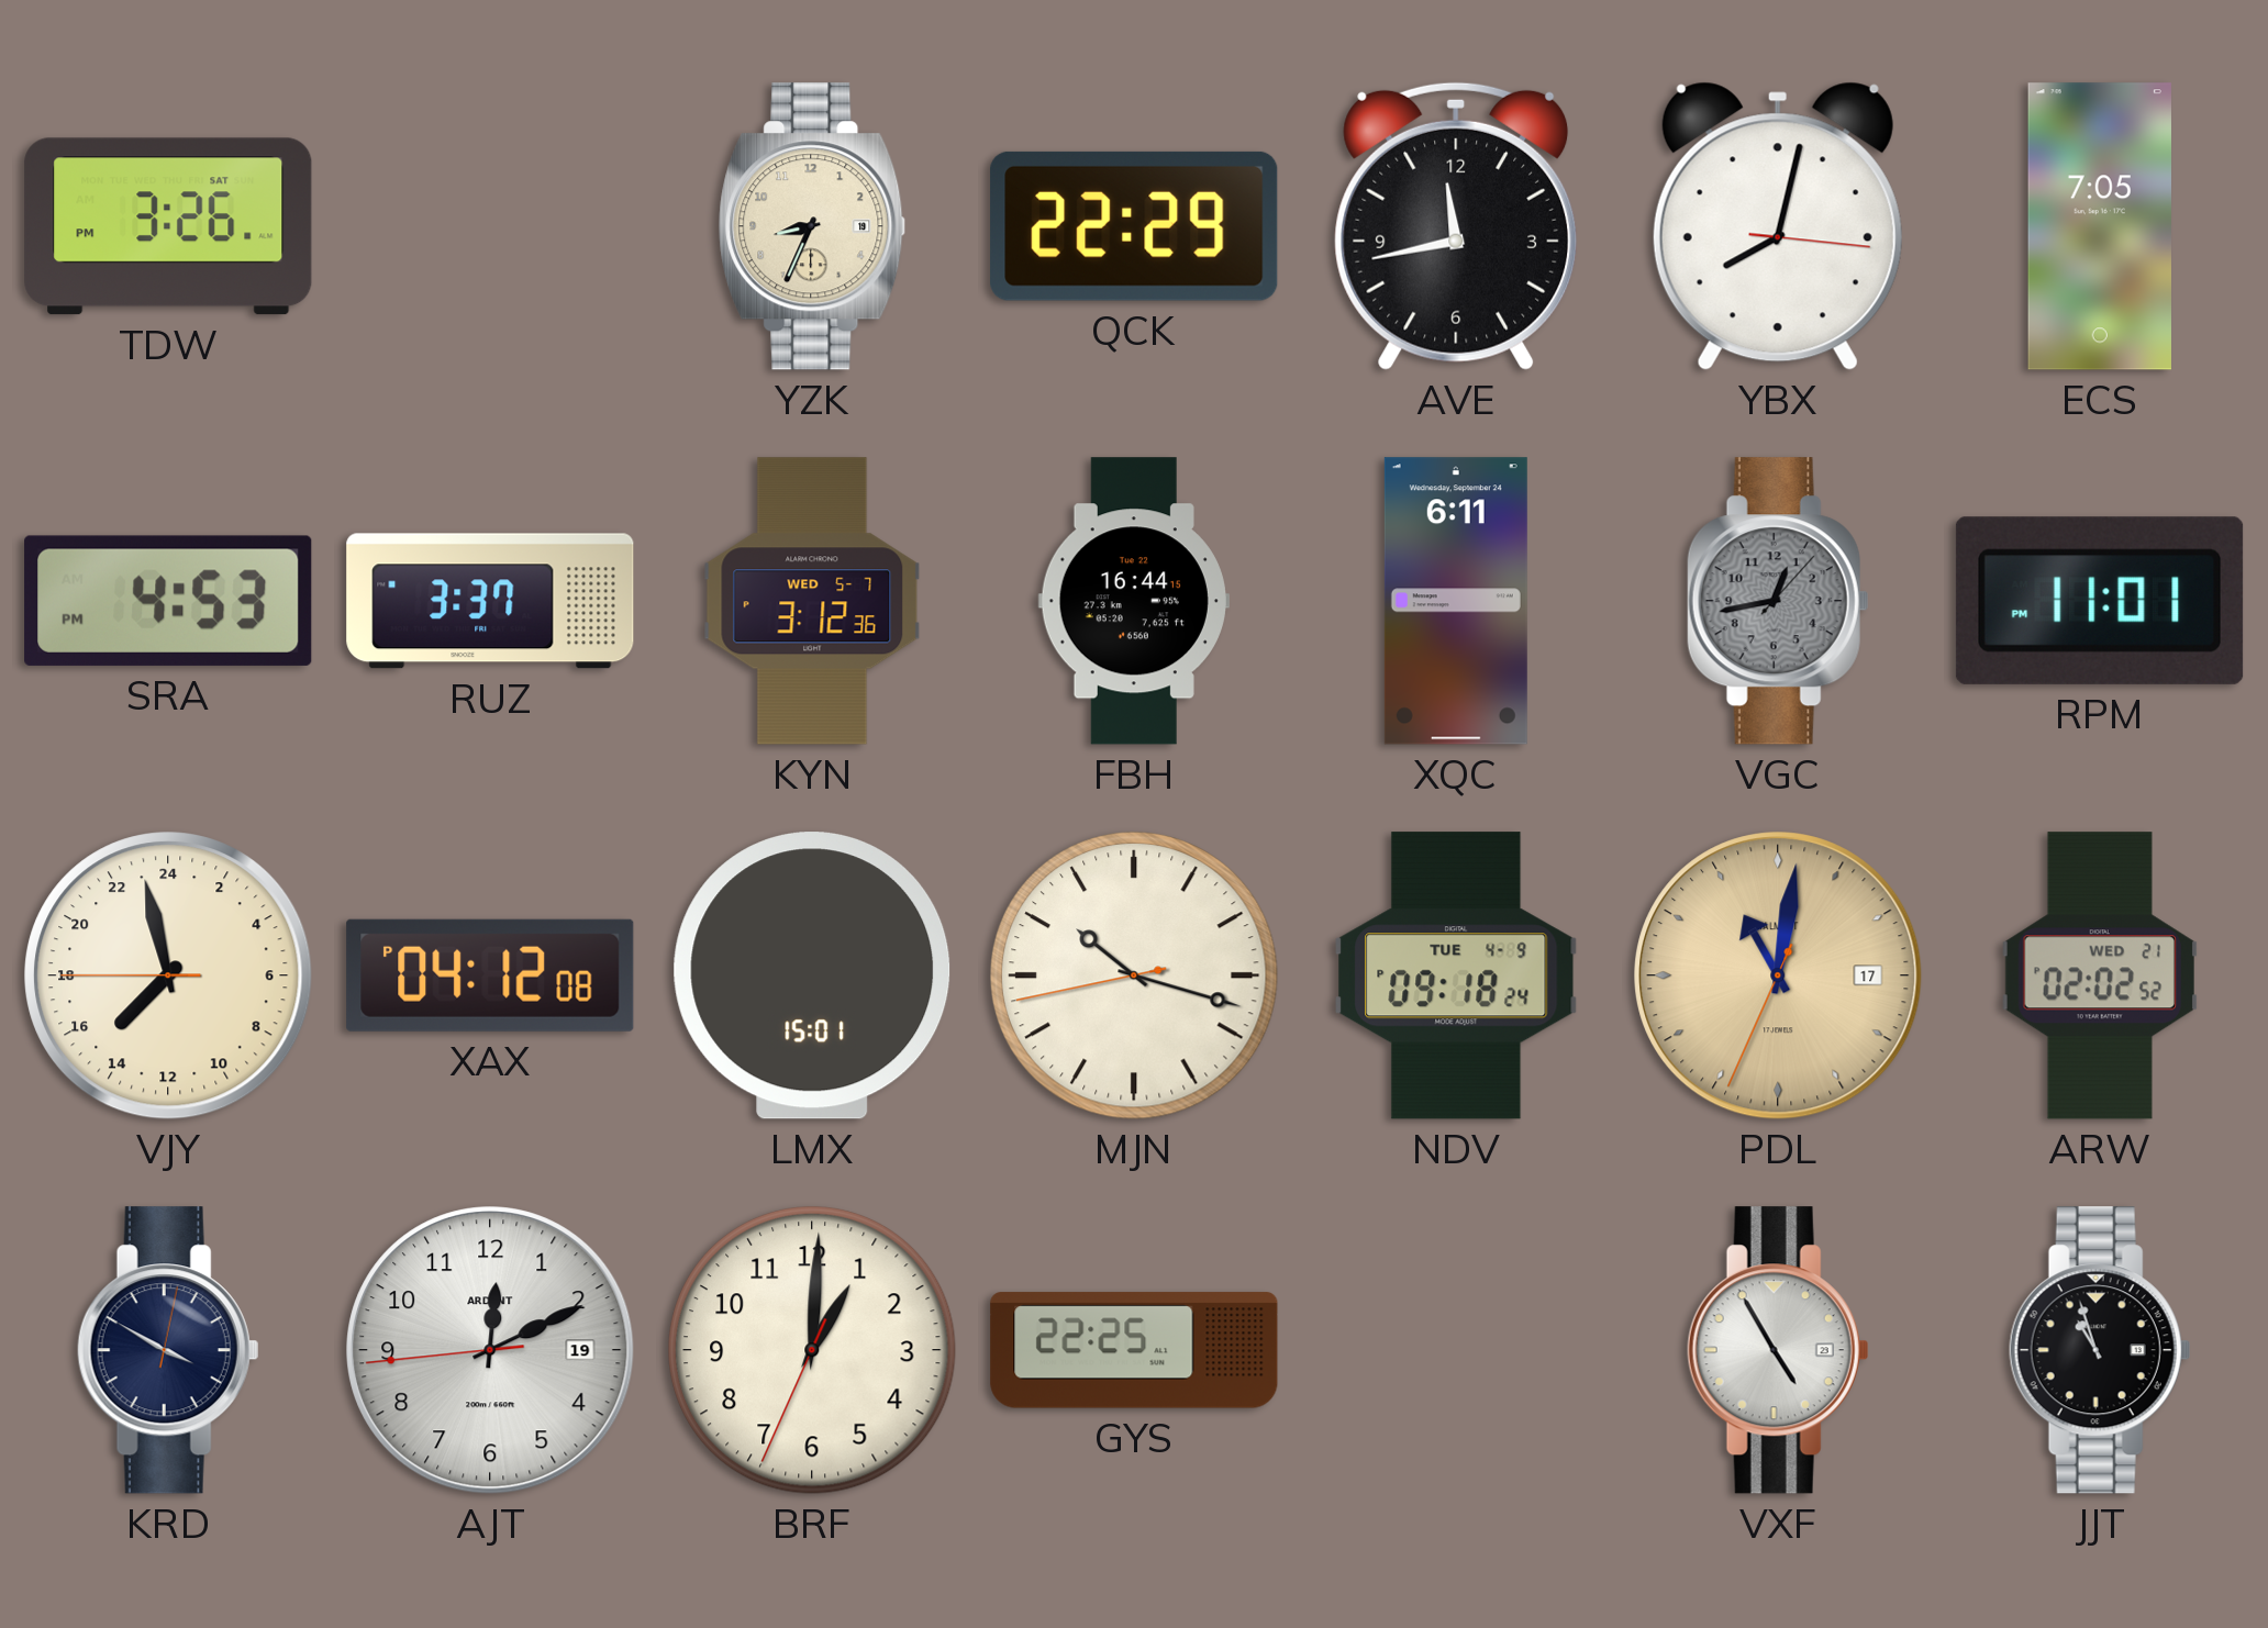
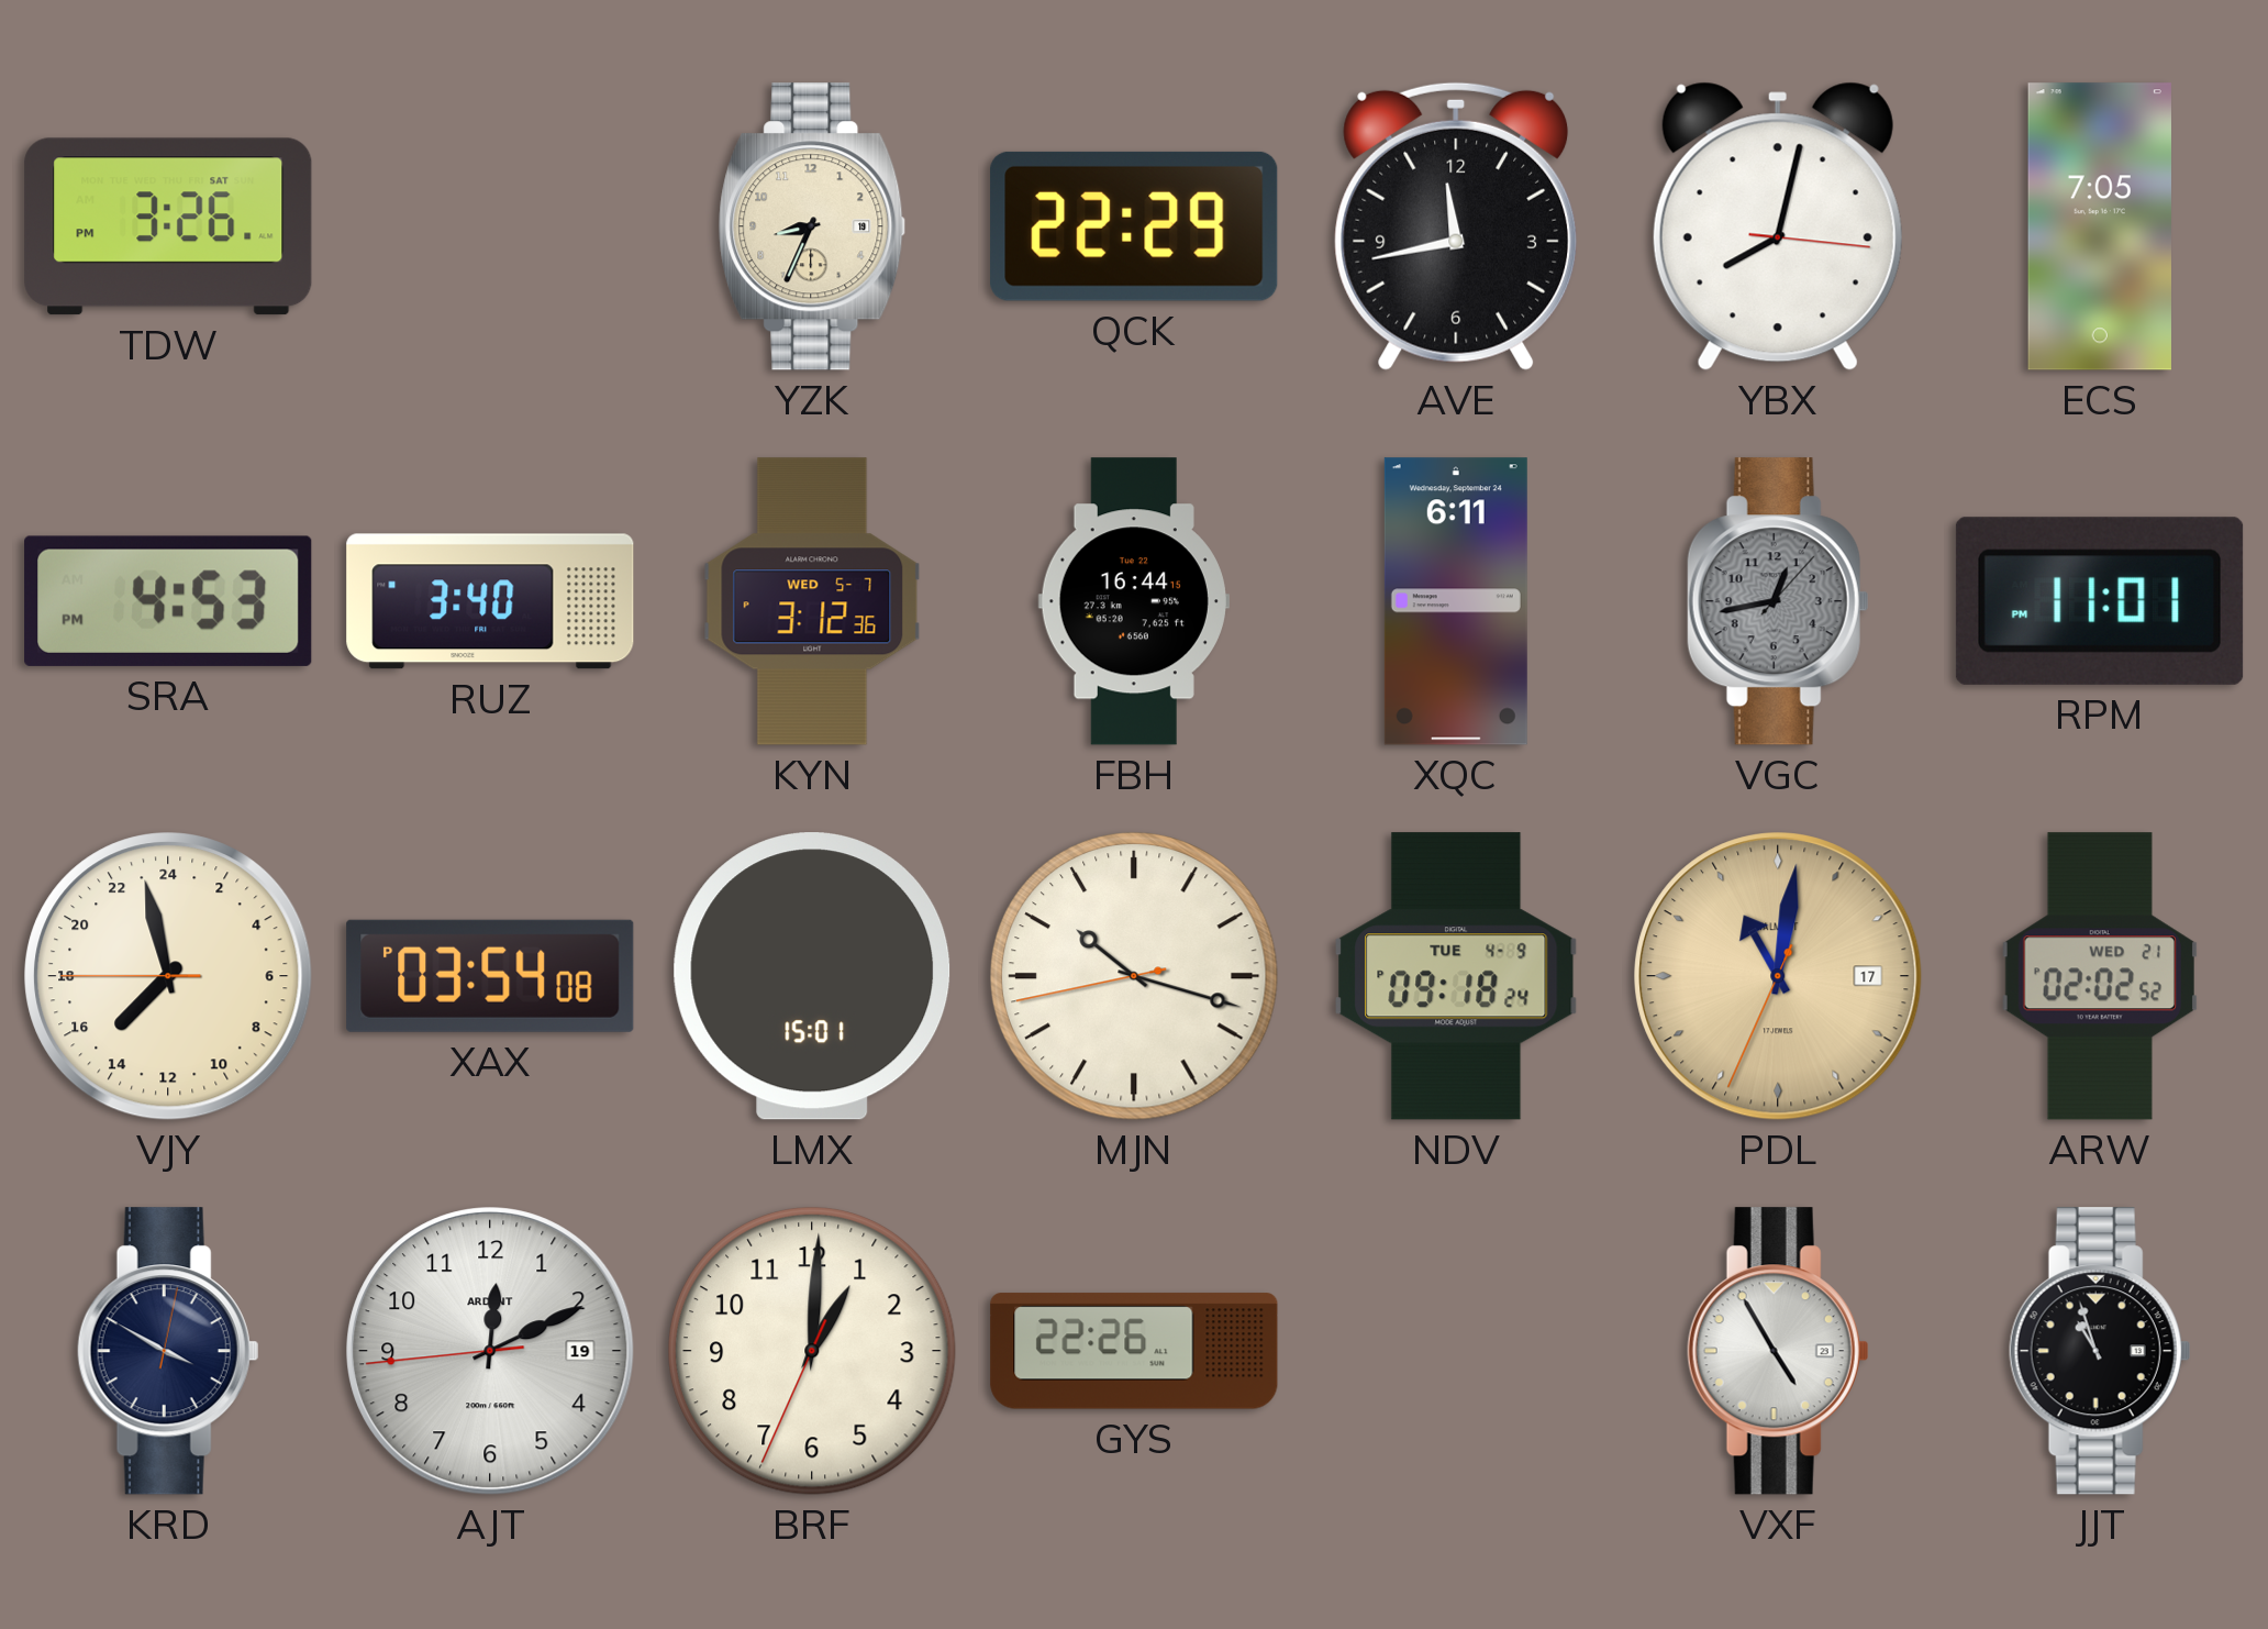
RUZ: 3:37 -> 3:40
XAX: 04:12 -> 03:54
GYS: 22:25 -> 22:26
